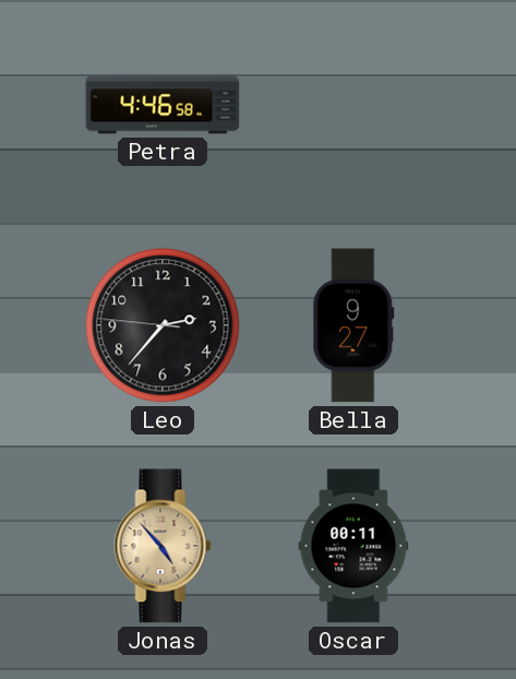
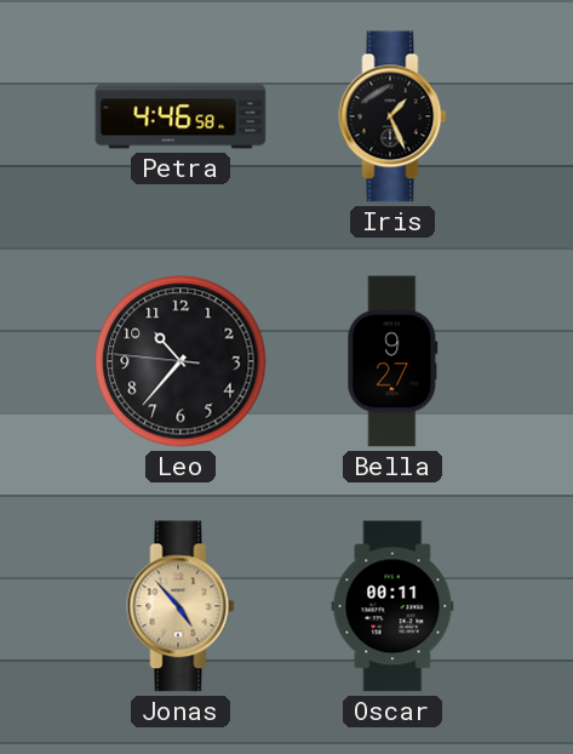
Iris: none -> 1:26
Leo: 2:36 -> 10:36
